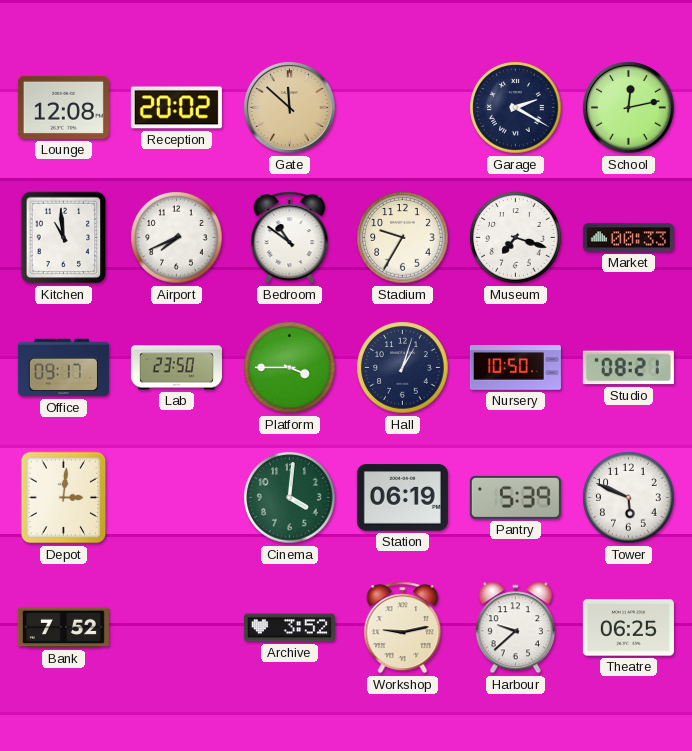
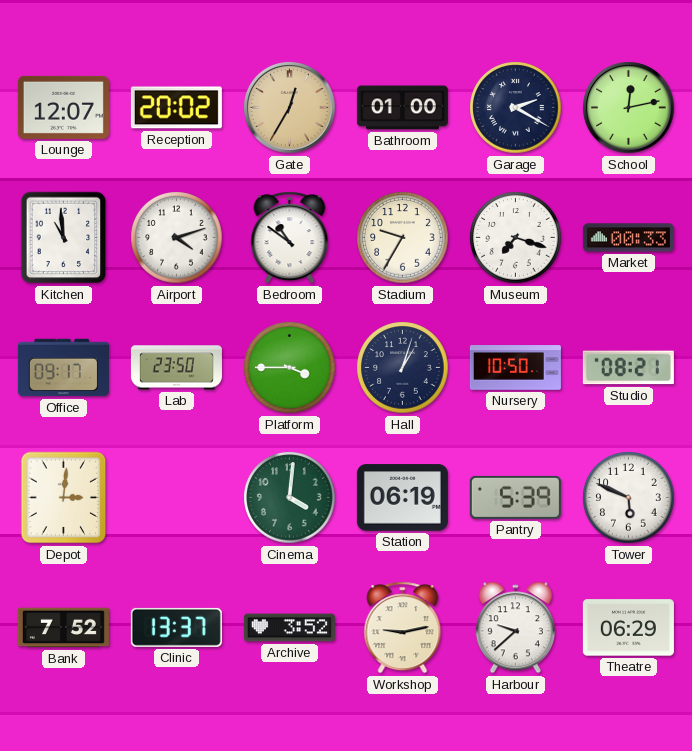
Lounge: 12:08 -> 12:07
Gate: 11:52 -> 12:35
Bathroom: none -> 01:00
Airport: 7:41 -> 4:12
Clinic: none -> 13:37
Theatre: 06:25 -> 06:29
